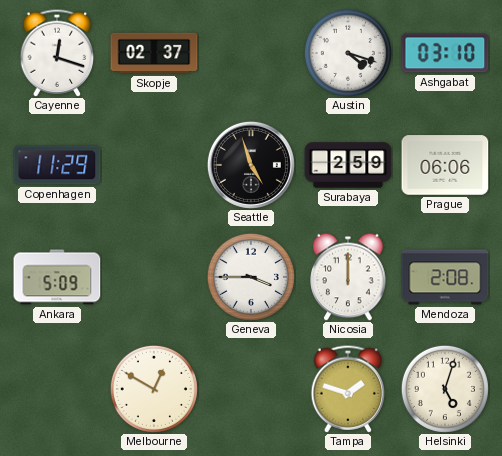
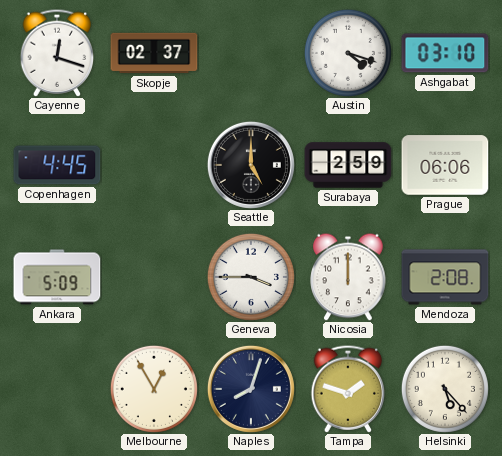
Copenhagen: 11:29 -> 4:45
Seattle: 4:57 -> 5:00
Melbourne: 12:50 -> 12:55
Naples: none -> 8:03
Helsinki: 5:03 -> 5:23
